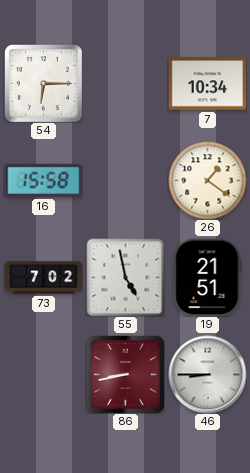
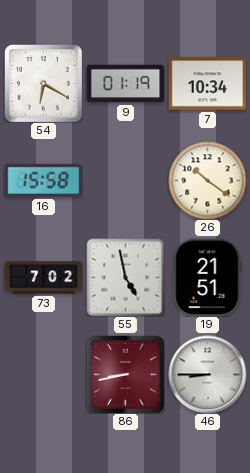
54: 6:15 -> 6:20
9: none -> 01:19
26: 1:21 -> 10:21
